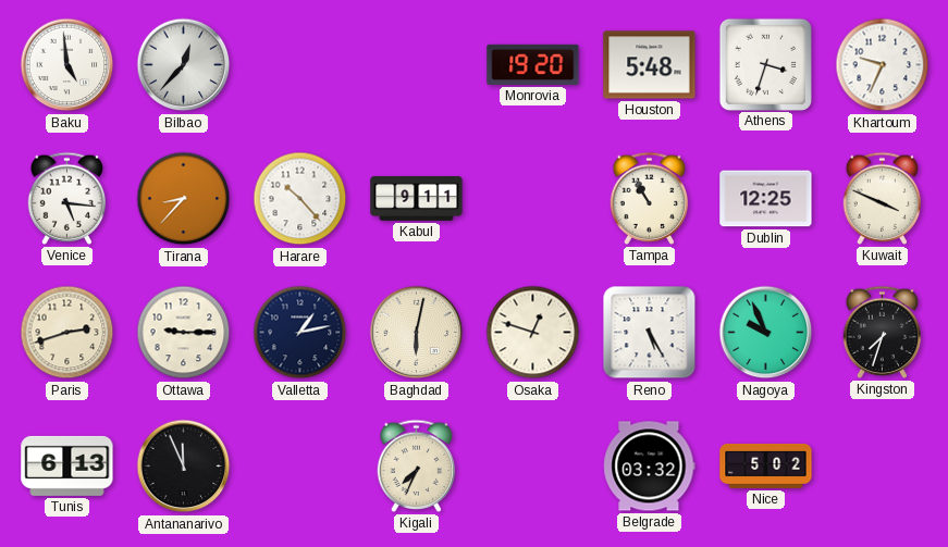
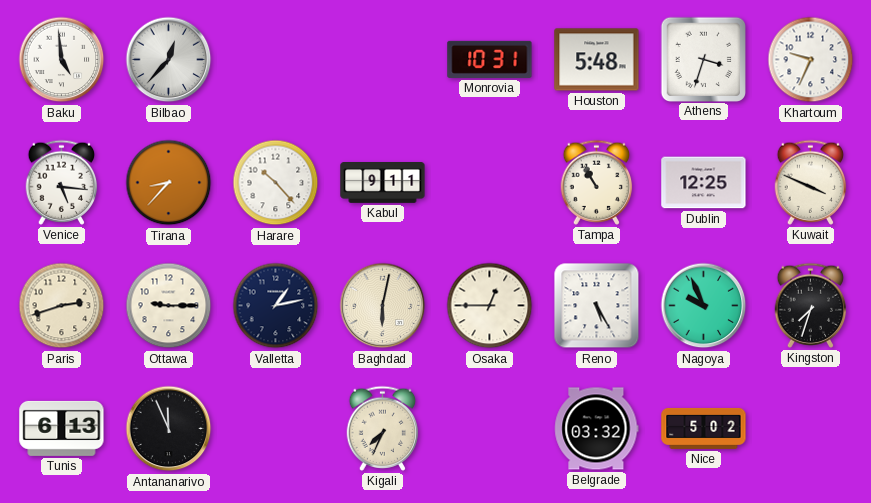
Monrovia: 19:20 -> 10:31
Osaka: 12:48 -> 12:45
